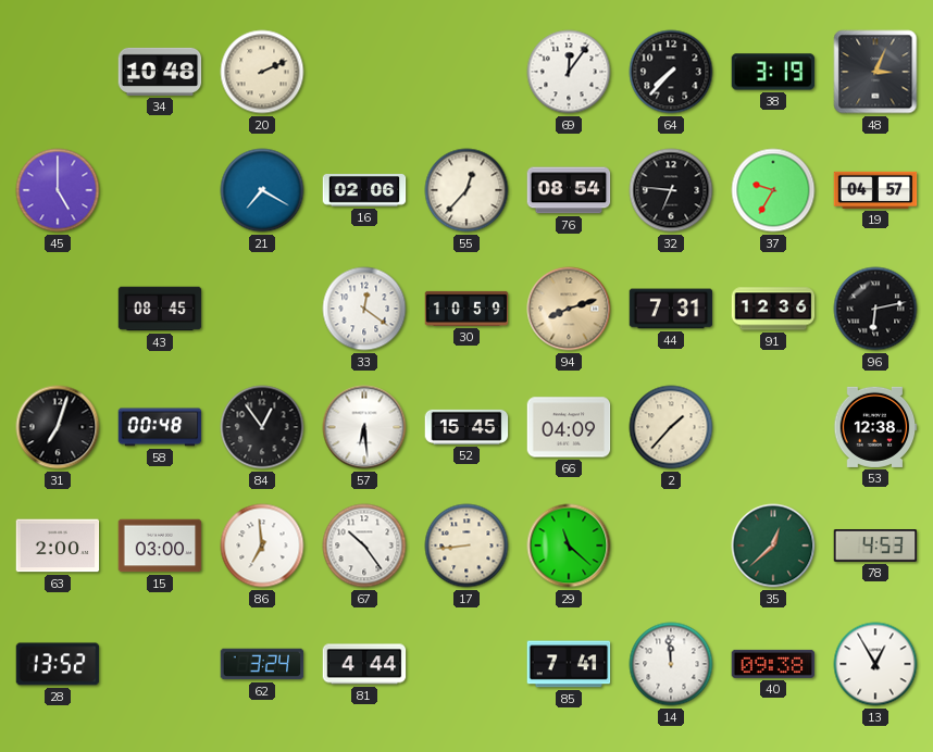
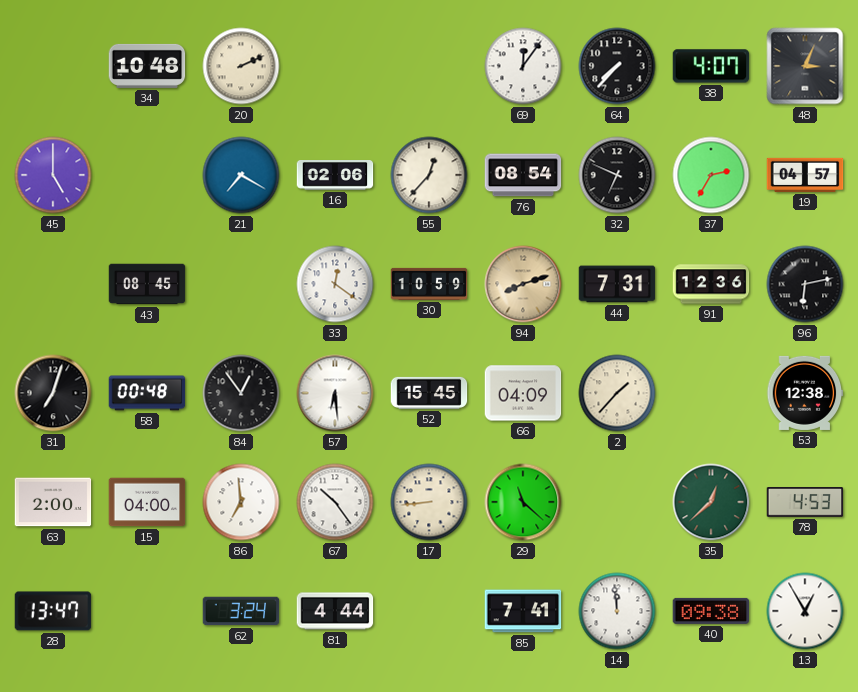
38: 3:19 -> 4:07
32: 6:46 -> 6:49
37: 9:35 -> 2:35
15: 03:00 -> 04:00
28: 13:52 -> 13:47
